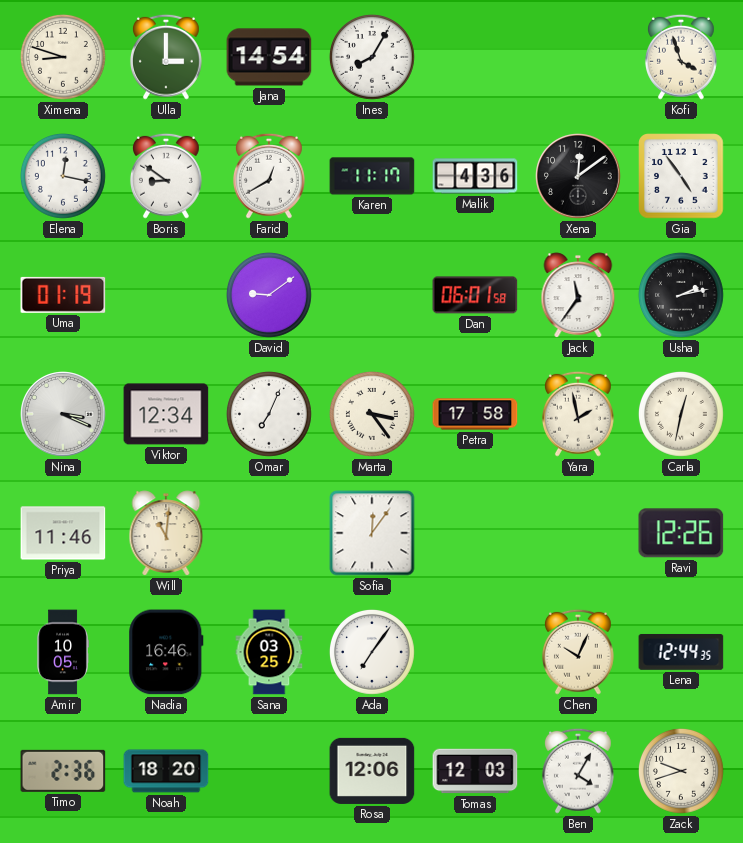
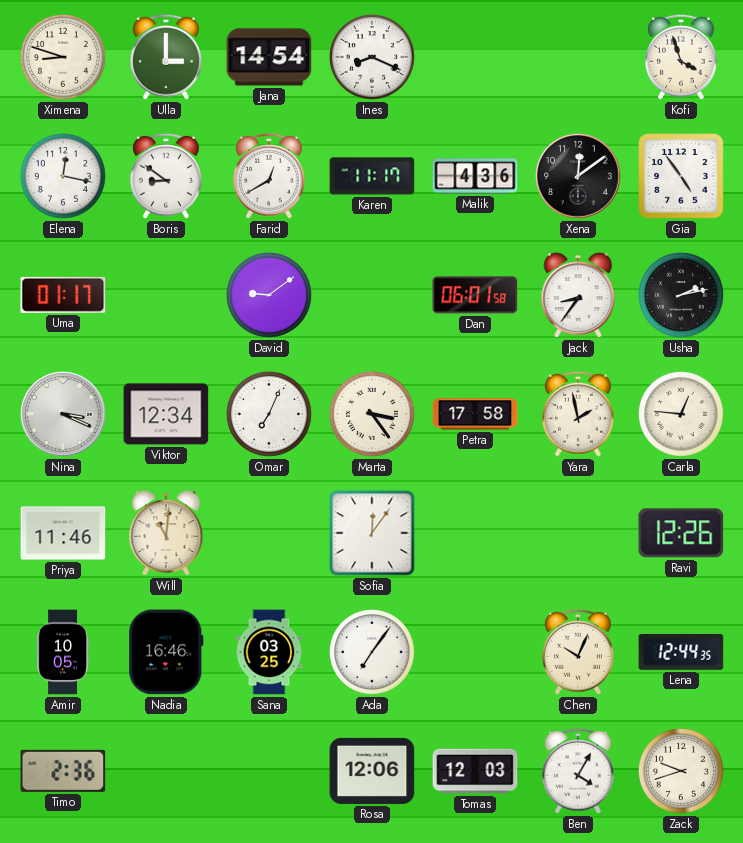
Ines: 8:05 -> 8:19
Uma: 01:19 -> 01:17
Jack: 11:36 -> 8:36
Carla: 12:32 -> 12:46
Noah: 18:20 -> none
